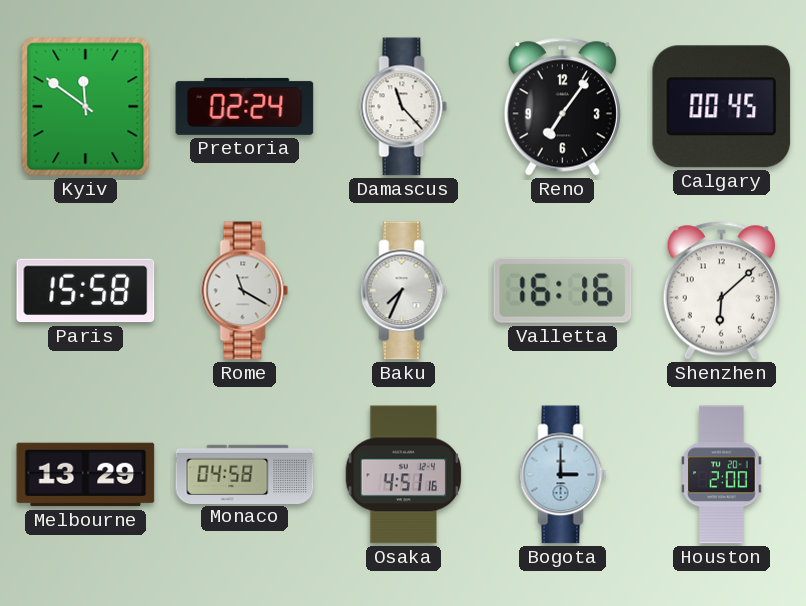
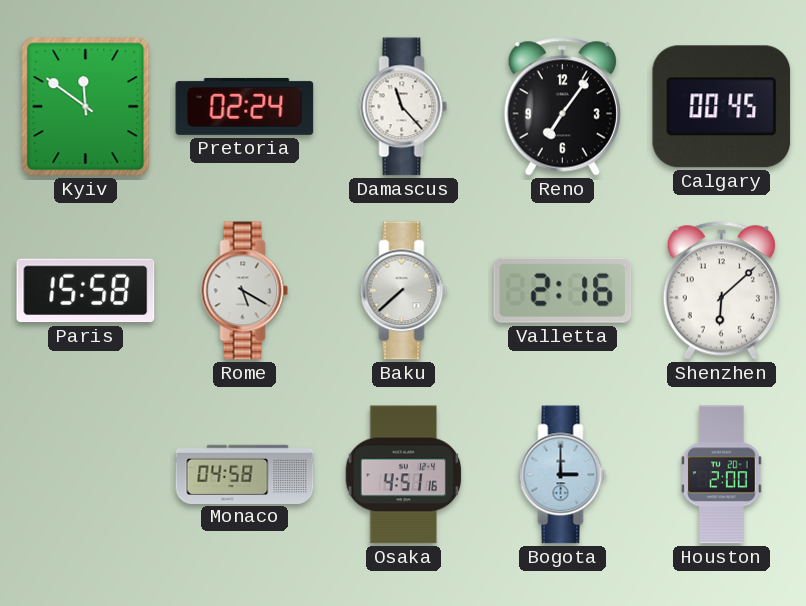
Rome: 11:20 -> 5:20
Baku: 7:34 -> 7:38
Valletta: 16:16 -> 2:16
Melbourne: 13:29 -> none
